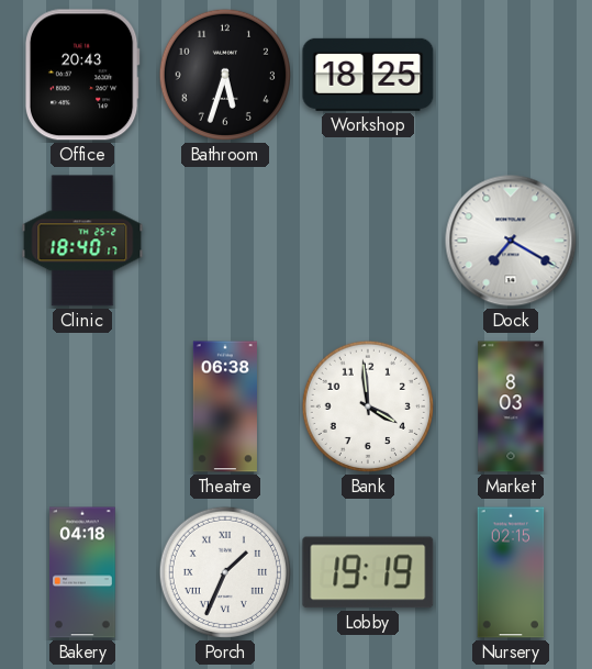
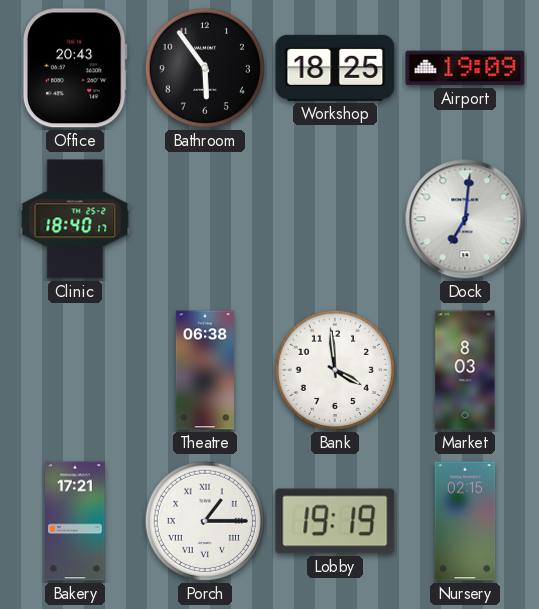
Bathroom: 5:33 -> 5:54
Airport: none -> 19:09
Dock: 7:20 -> 7:01
Bakery: 04:18 -> 17:21
Porch: 1:34 -> 1:15
